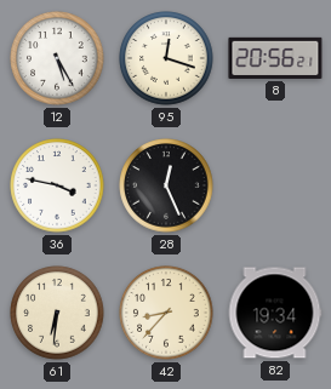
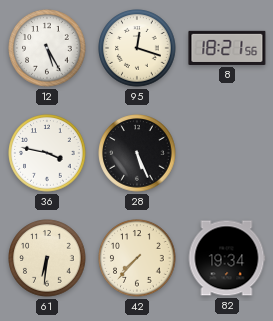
8: 20:56 -> 18:21
28: 12:26 -> 5:26
42: 8:37 -> 7:37
